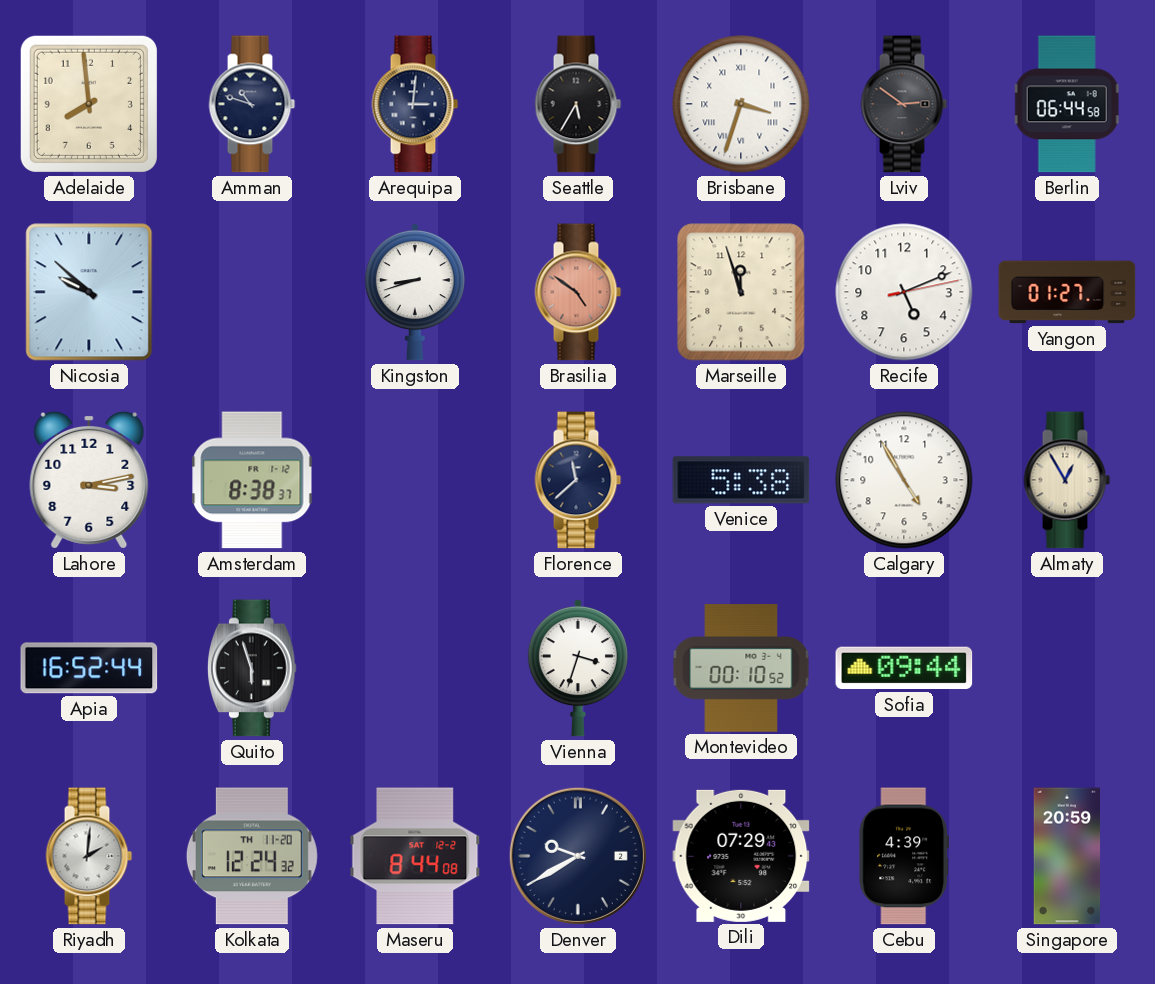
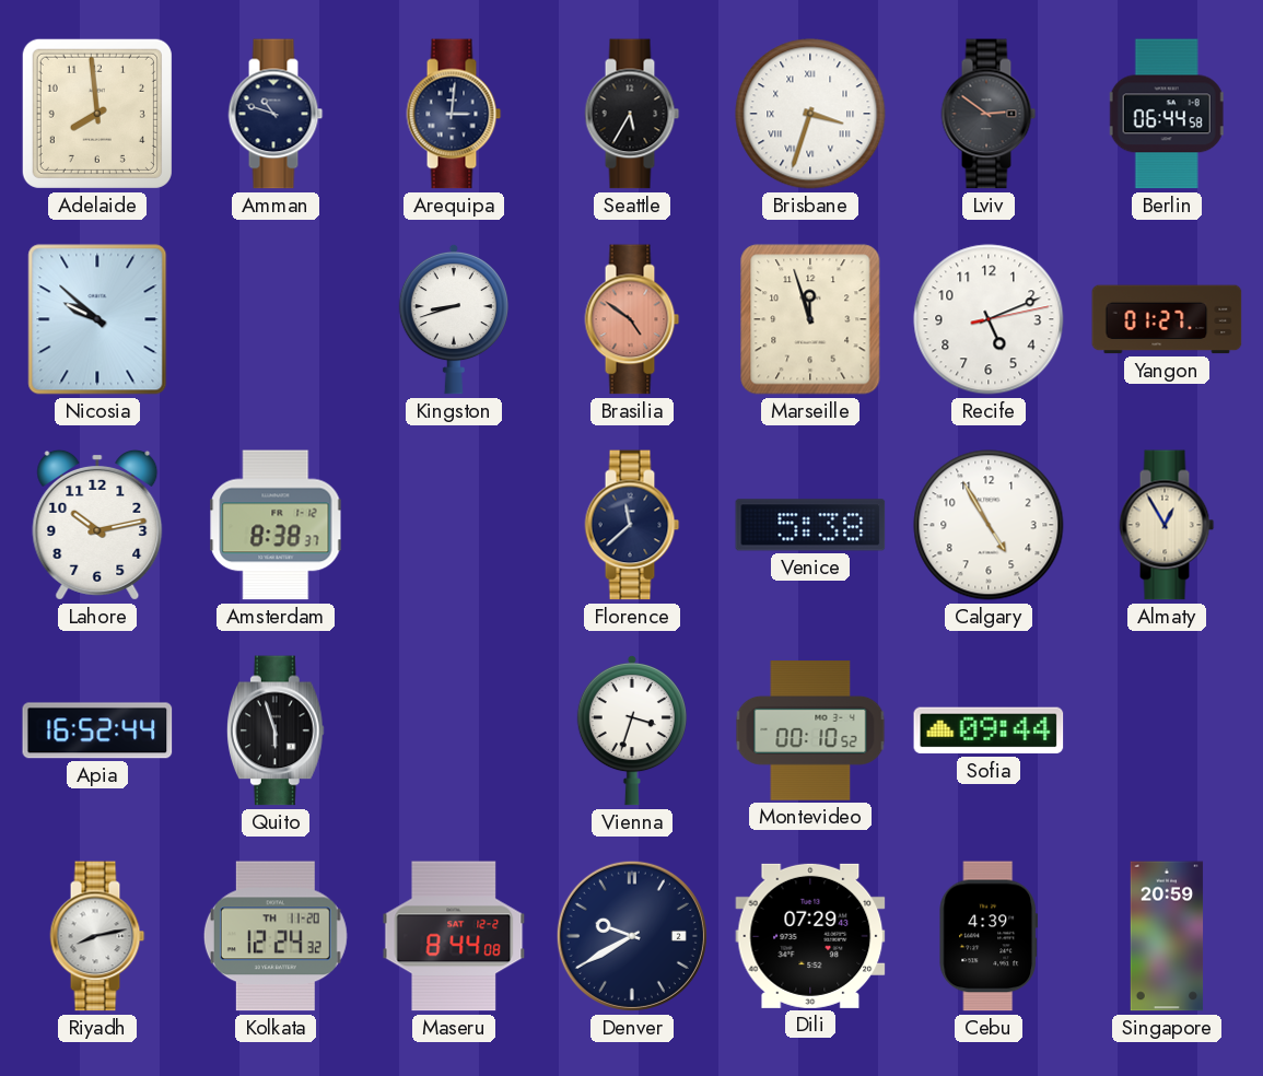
Lahore: 3:13 -> 10:13
Riyadh: 2:01 -> 8:13
